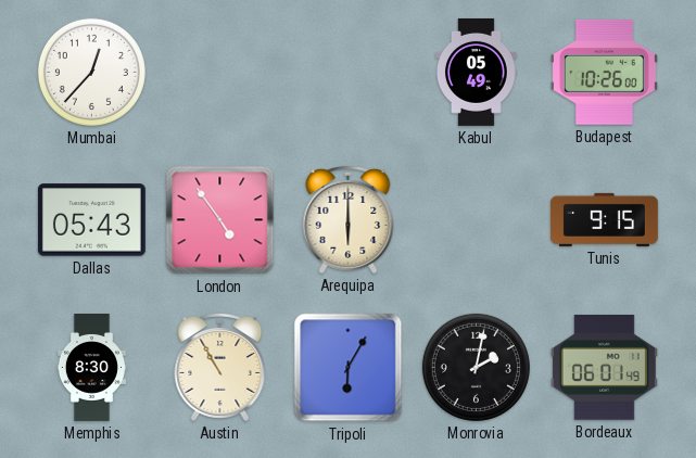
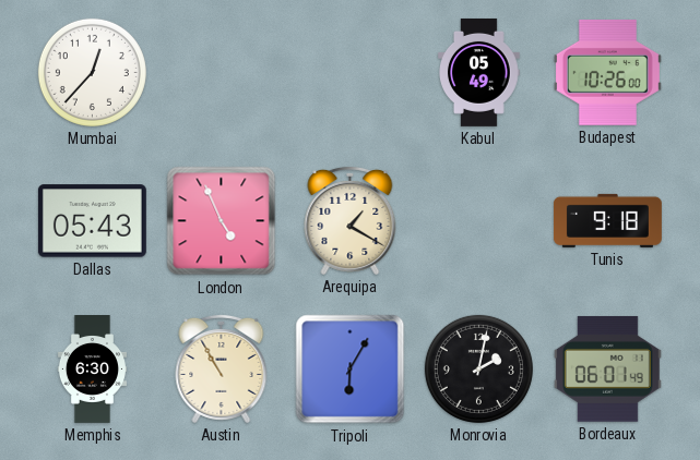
London: 4:54 -> 4:56
Arequipa: 6:00 -> 1:20
Tunis: 9:15 -> 9:18
Memphis: 8:30 -> 6:30
